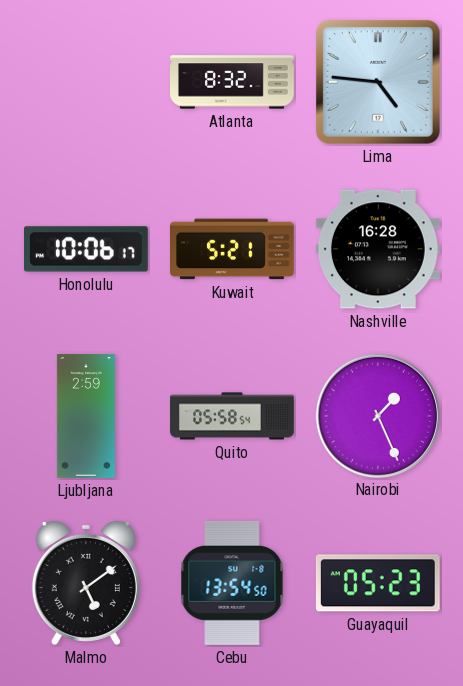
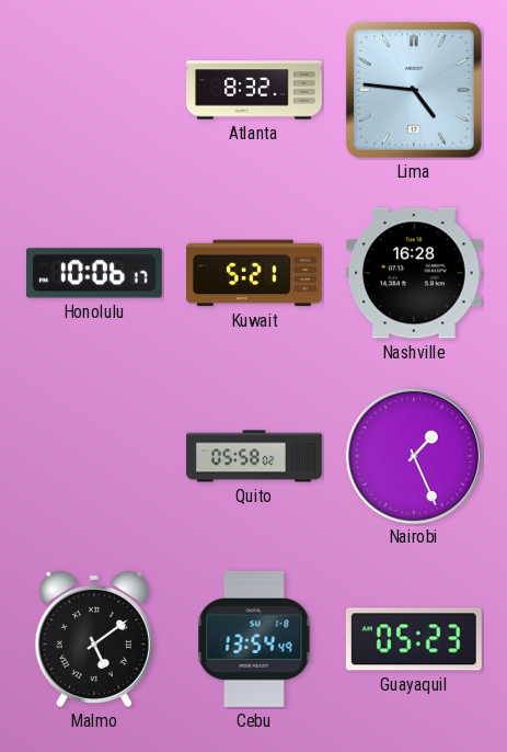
Ljubljana: 2:59 -> none
Quito: 05:58:54 -> 05:58:02
Cebu: 13:54:50 -> 13:54:49
